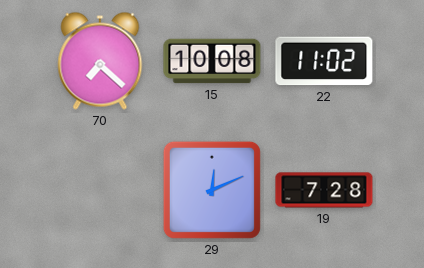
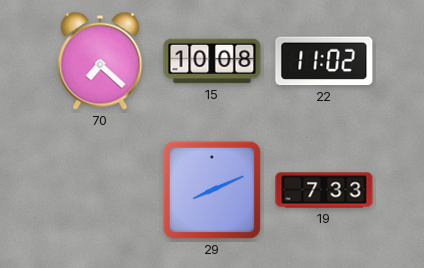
29: 12:11 -> 8:11
19: 7:28 -> 7:33
